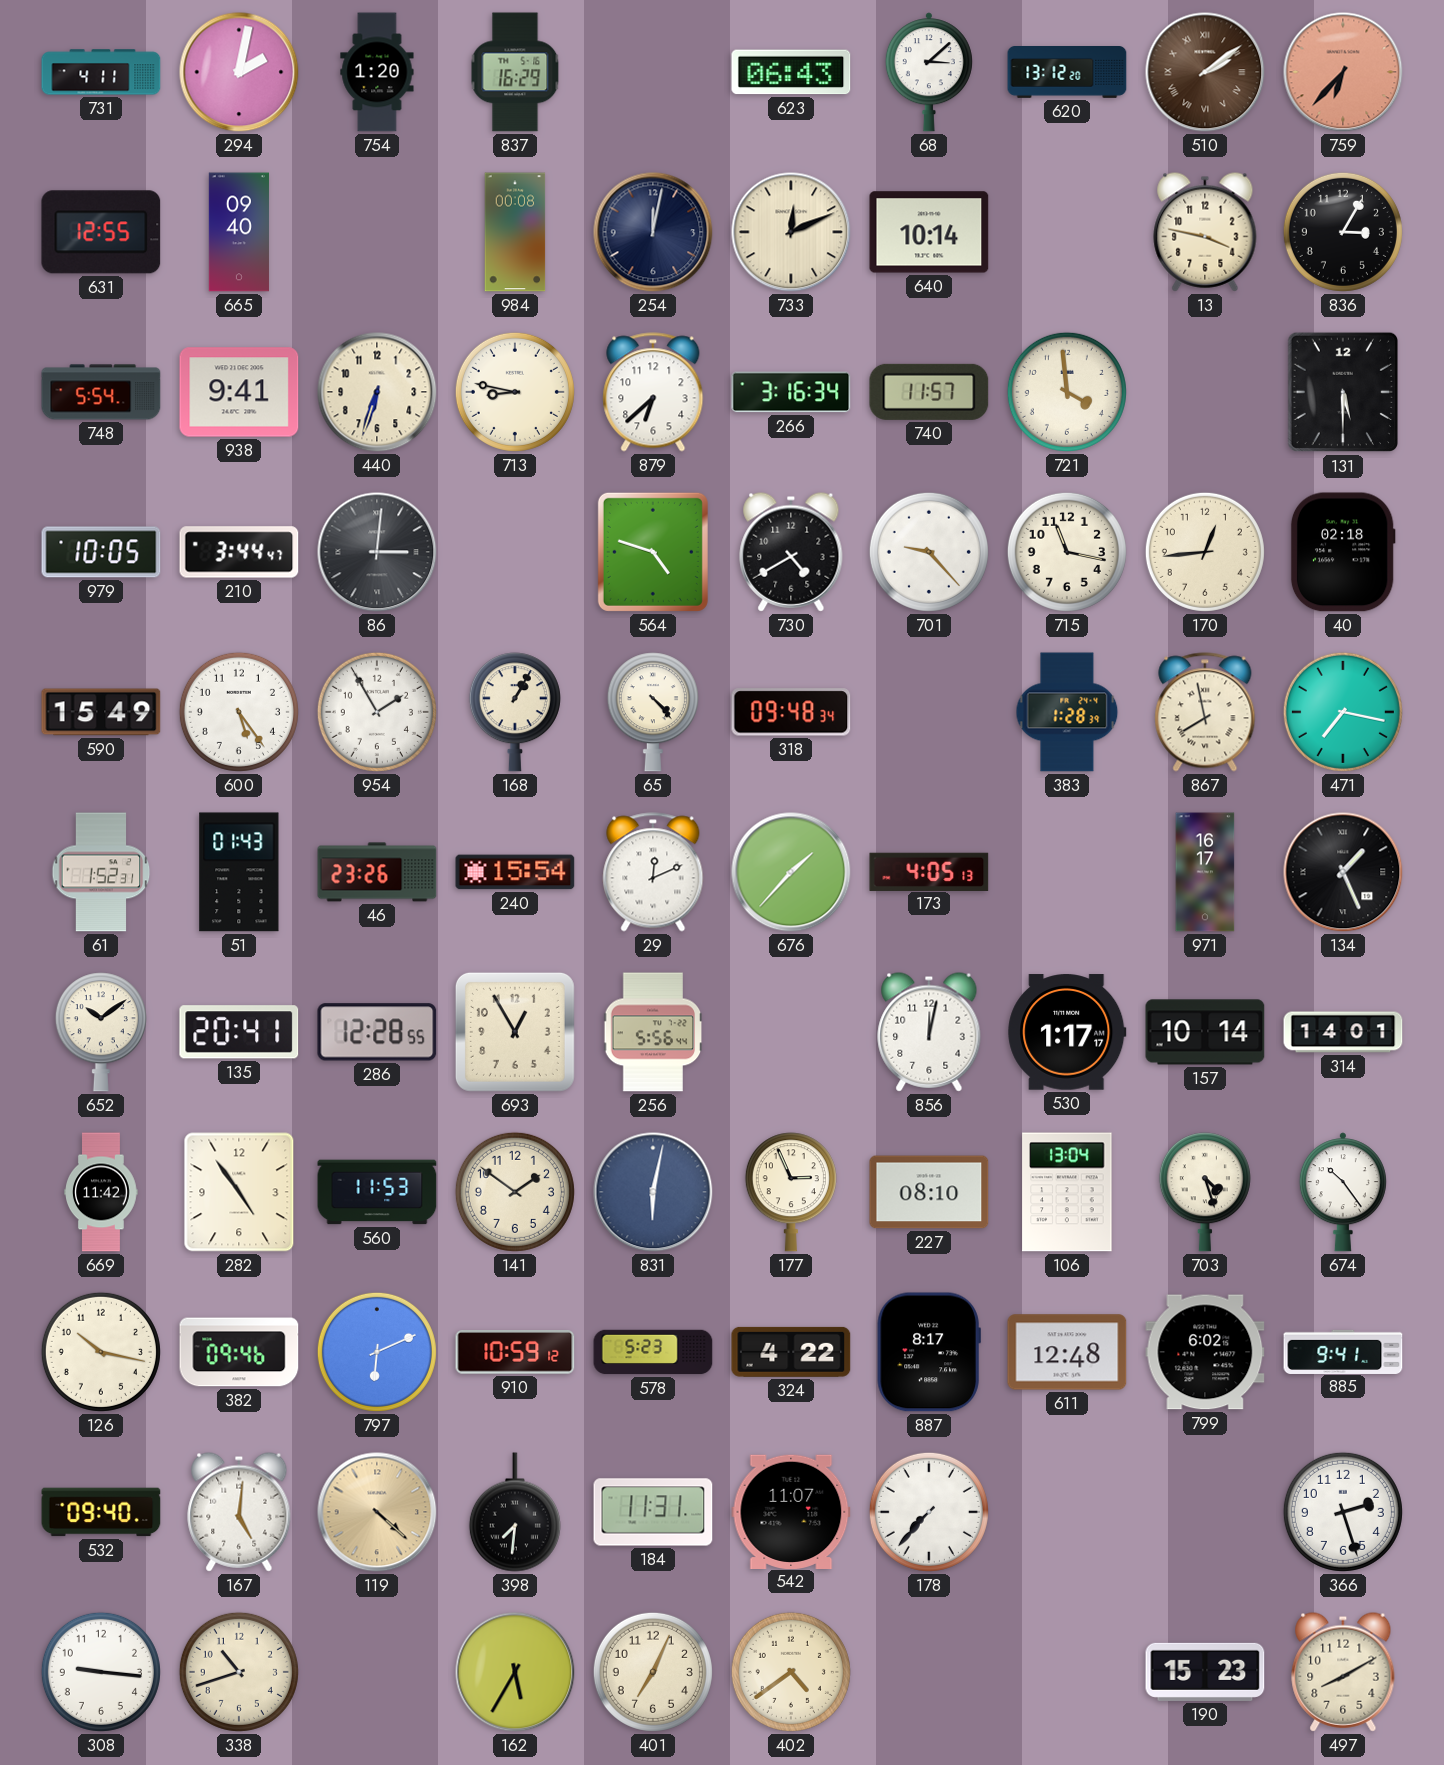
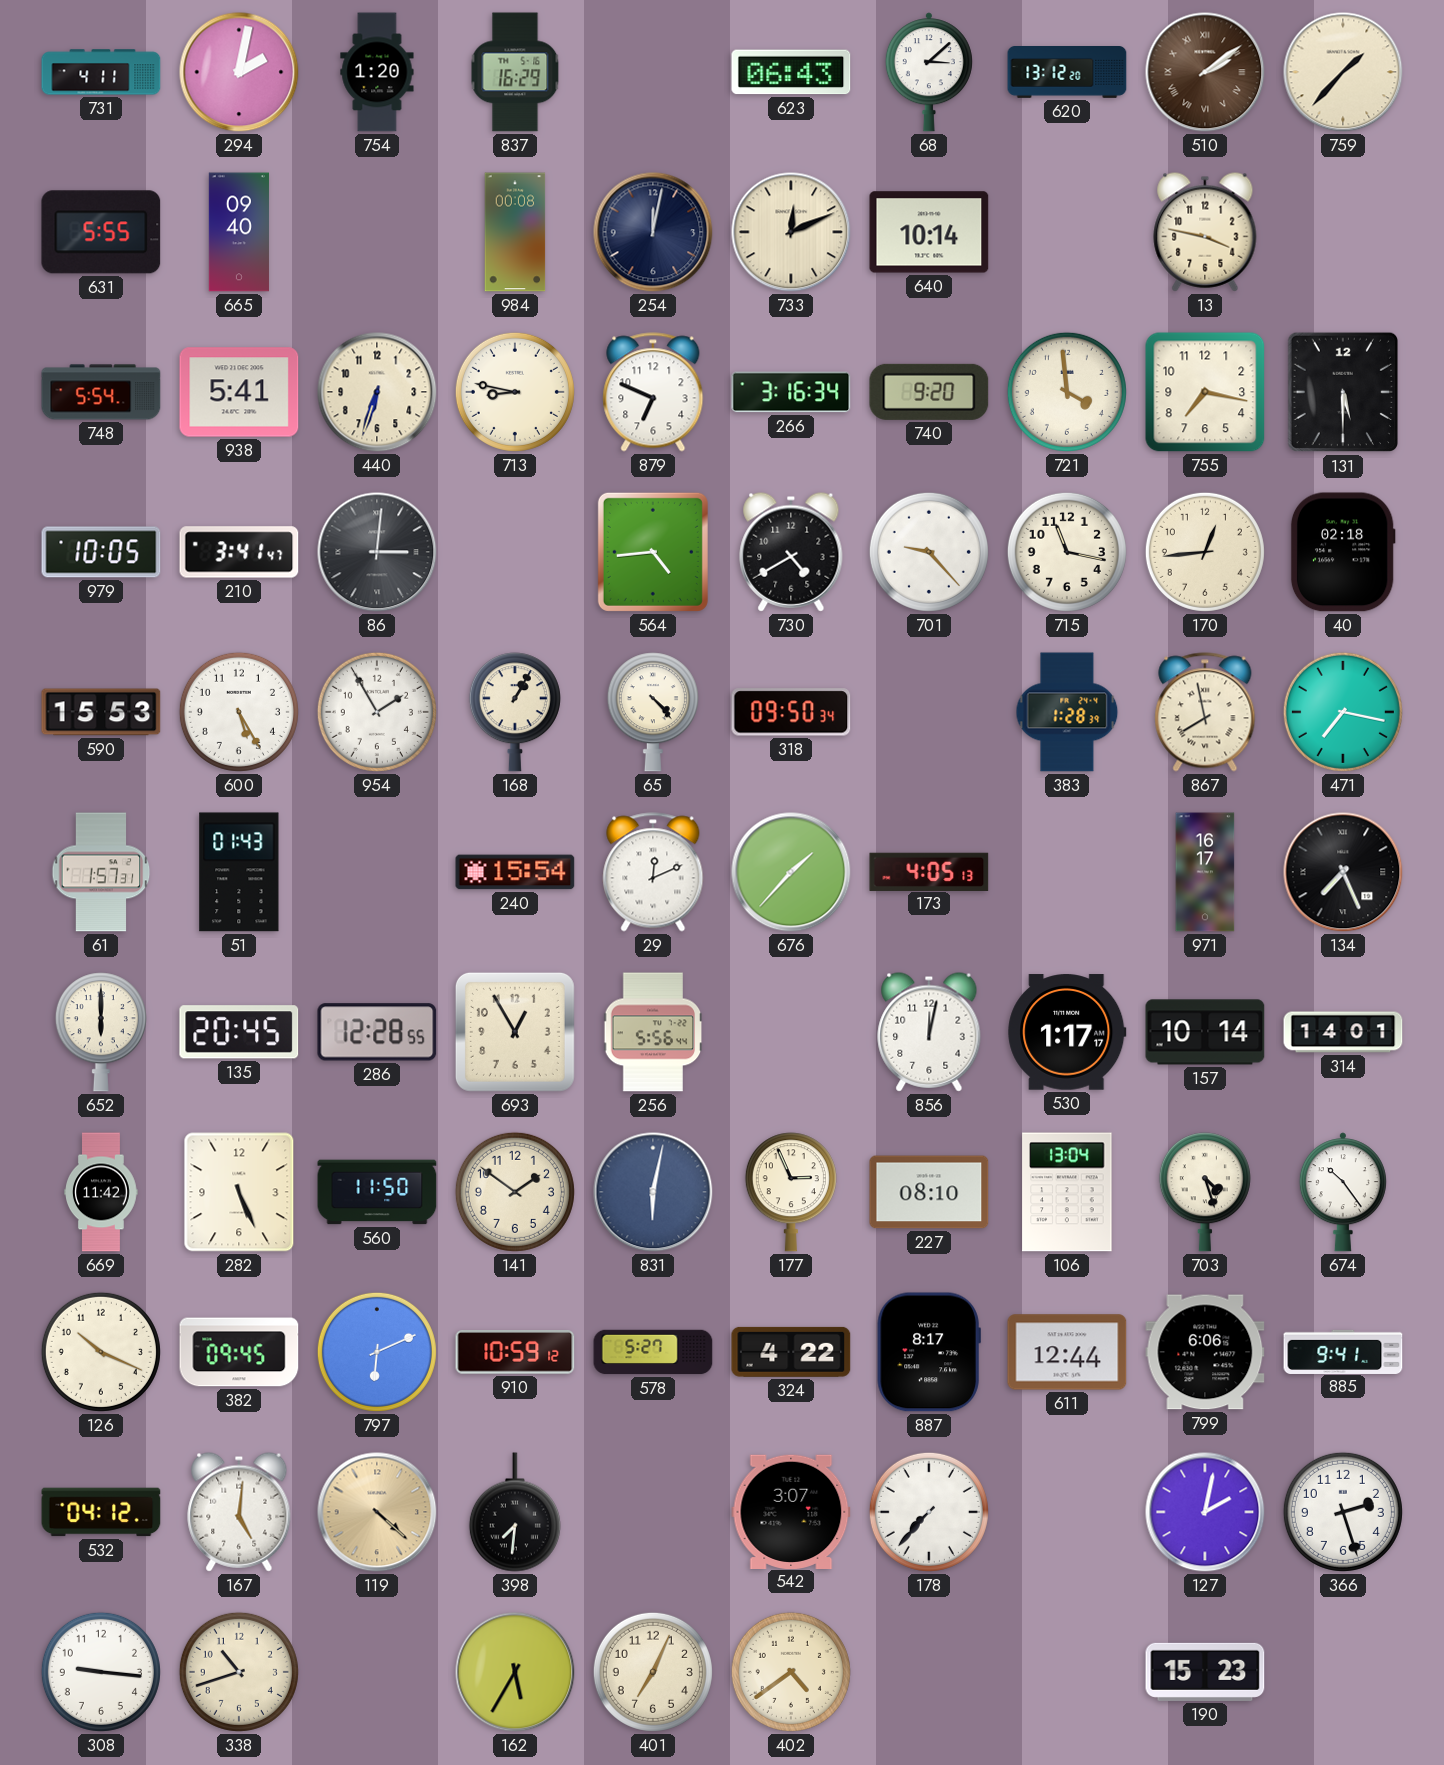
759: 6:37 -> 1:37
759 dial: salmon -> cream
631: 12:55 -> 5:55
836: 3:05 -> none
938: 9:41 -> 5:41
879: 6:38 -> 6:49
740: 11:57 -> 9:20
755: none -> 7:17
210: 3:44 -> 3:41
564: 4:48 -> 4:44
590: 15:49 -> 15:53
600: 5:24 -> 5:25
318: 09:48 -> 09:50
61: 1:52 -> 1:57
46: 23:26 -> none
134: 1:26 -> 7:26
652: 10:09 -> 6:00
135: 20:41 -> 20:45
282: 4:54 -> 5:26
560: 11:53 -> 11:50
126: 10:17 -> 10:19
382: 09:46 -> 09:45
578: 5:23 -> 5:27
611: 12:48 -> 12:44
799: 6:02 -> 6:06
532: 09:40 -> 04:12
184: 11:31 -> none
542: 11:07 -> 3:07
127: none -> 2:02
497: 8:10 -> none
